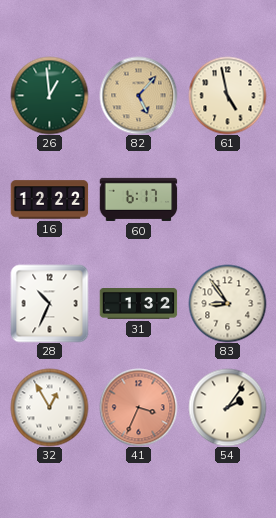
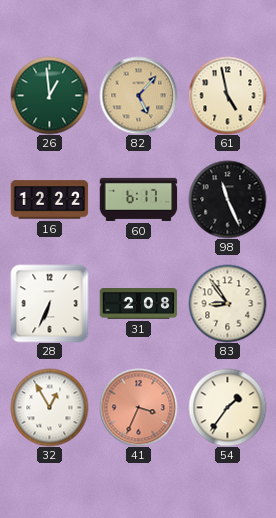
98: none -> 11:26
28: 10:34 -> 6:34
31: 1:32 -> 2:08
54: 2:06 -> 1:36
